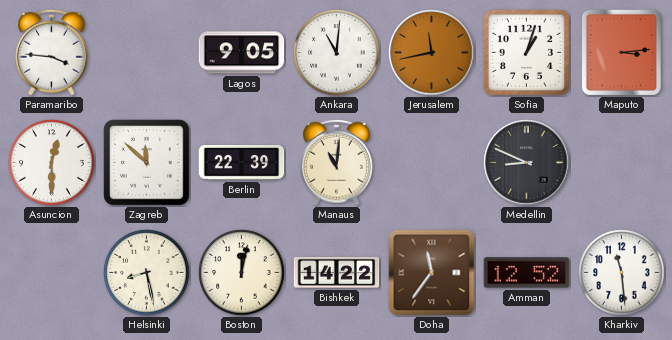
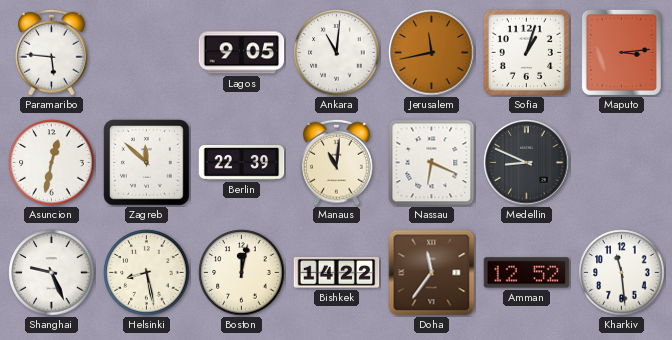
Paramaribo: 3:46 -> 5:46
Asuncion: 12:30 -> 12:32
Nassau: none -> 6:19
Shanghai: none -> 9:26
